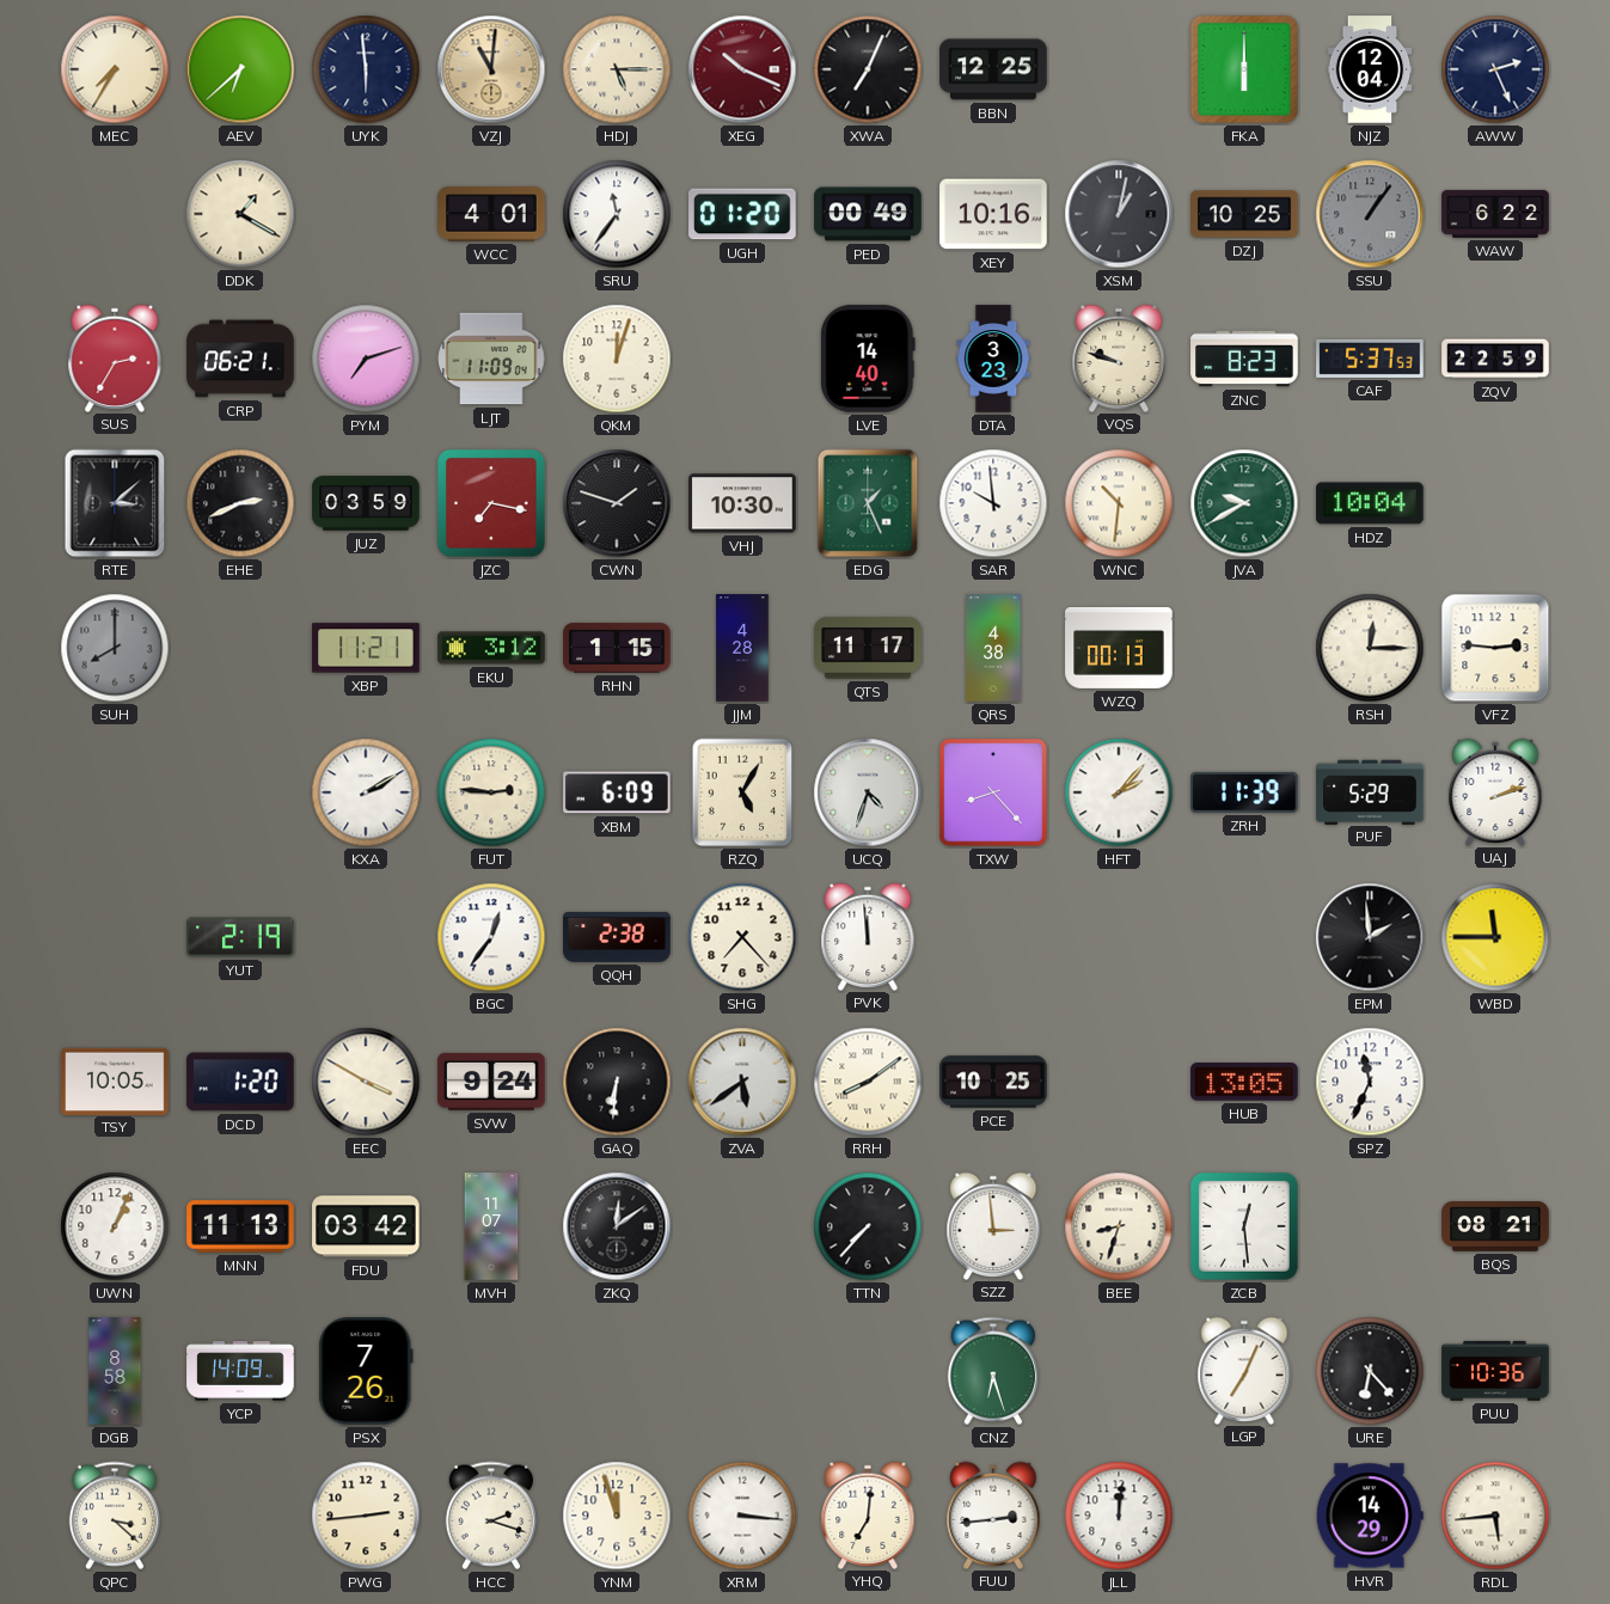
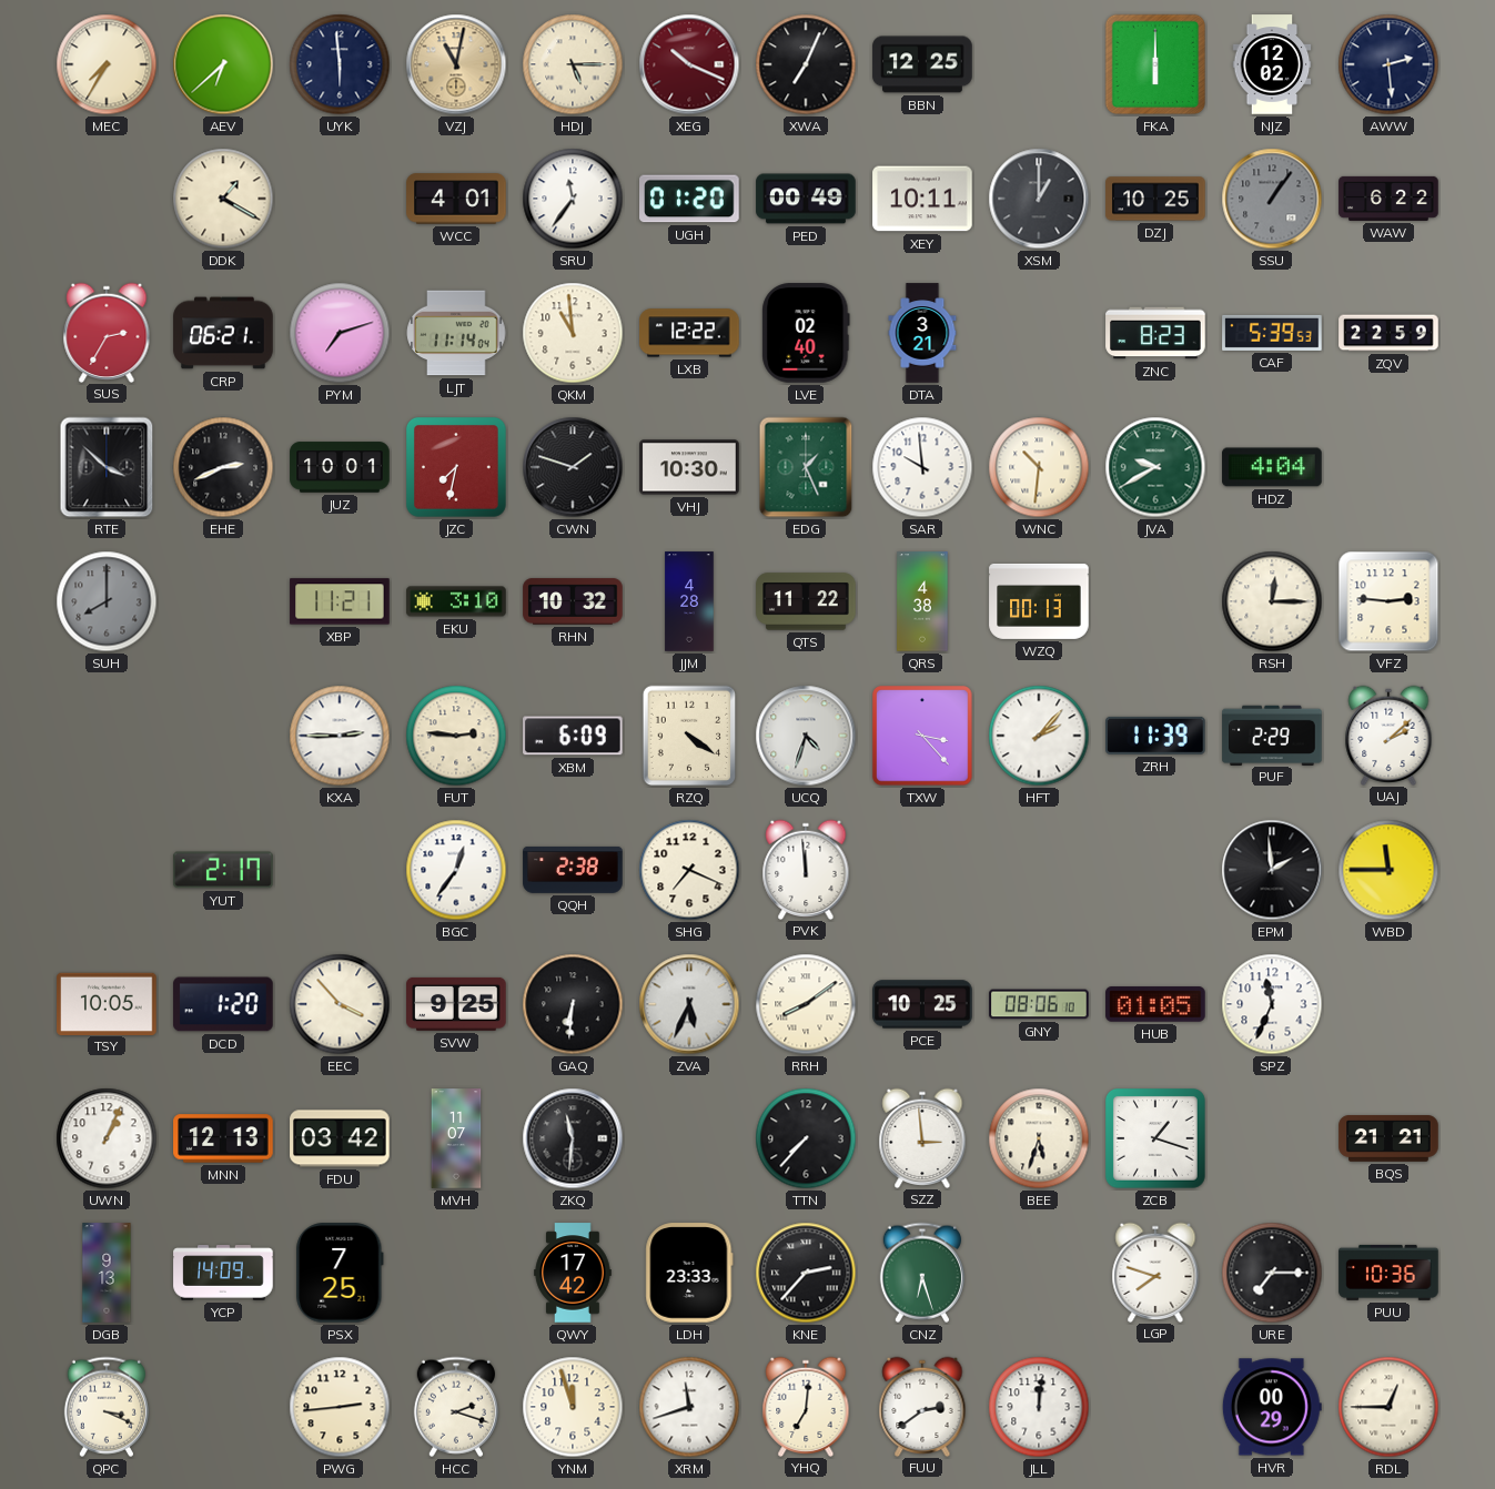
VZJ: 11:01 -> 11:02
NJZ: 12:04 -> 12:02
AWW: 2:26 -> 2:29
XEY: 10:16 -> 10:11
XSM: 1:02 -> 1:00
LJT: 11:09 -> 11:14
QKM: 12:03 -> 10:59
LXB: none -> 12:22
LVE: 14:40 -> 02:40
DTA: 3:23 -> 3:21
VQS: 9:48 -> none
CAF: 5:37 -> 5:39
RTE: 3:08 -> 3:52
JUZ: 03:59 -> 10:01
JZC: 7:17 -> 7:32
HDZ: 10:04 -> 4:04
EKU: 3:12 -> 3:10
RHN: 1:15 -> 10:32
QTS: 11:17 -> 11:22
KXA: 2:10 -> 2:45
RZQ: 5:05 -> 4:21
TXW: 8:23 -> 3:23
PUF: 5:29 -> 2:29
UAJ: 2:12 -> 2:08
YUT: 2:19 -> 2:17
SHG: 7:23 -> 7:19
EEC: 3:50 -> 3:53
SVW: 9:24 -> 9:25
ZVA: 5:39 -> 5:34
GNY: none -> 08:06
HUB: 13:05 -> 01:05
MNN: 11:13 -> 12:13
ZKQ: 12:09 -> 11:31
BEE: 8:33 -> 5:33
ZCB: 12:29 -> 1:18
BQS: 08:21 -> 21:21
DGB: 8:58 -> 9:13
PSX: 7:26 -> 7:25
QWY: none -> 17:42
LDH: none -> 23:33
KNE: none -> 2:37
LGP: 7:04 -> 7:48
URE: 6:23 -> 7:15
QPC: 3:22 -> 3:19
XRM: 3:16 -> 11:42
FUU: 2:44 -> 2:39
HVR: 14:29 -> 00:29
RDL: 5:44 -> 12:45
